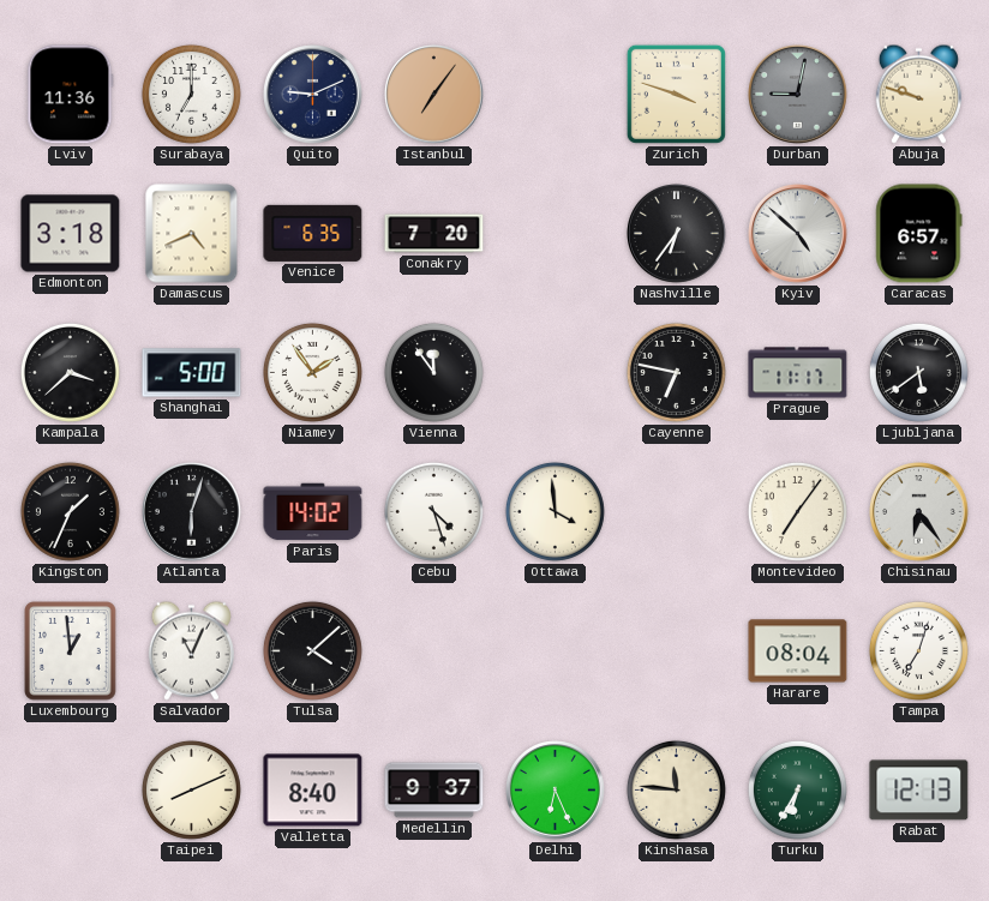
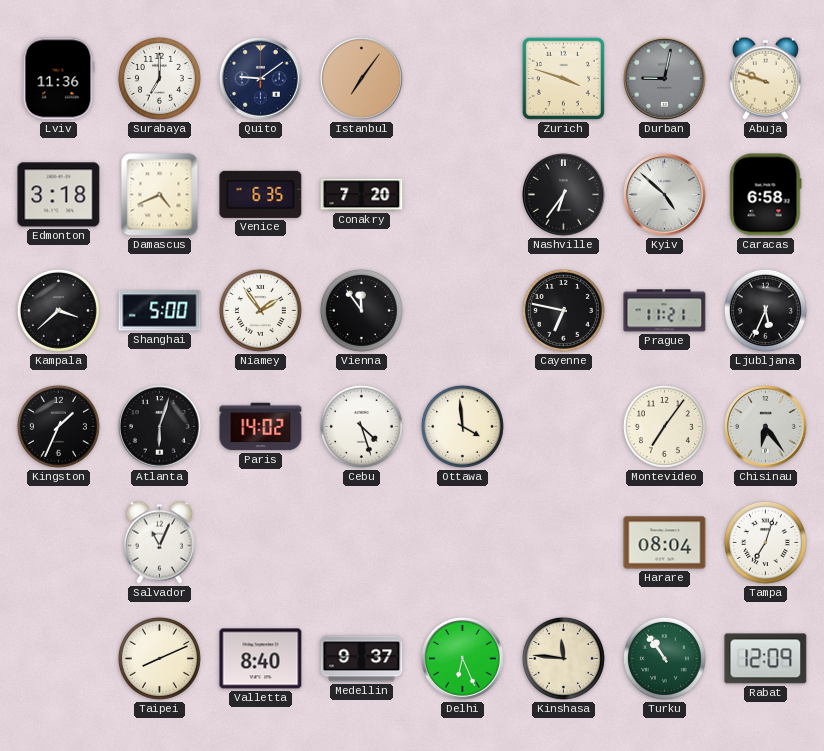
Quito: 9:11 -> 9:09
Caracas: 6:57 -> 6:58
Prague: 11:17 -> 11:21
Ljubljana: 5:39 -> 5:34
Luxembourg: 12:59 -> none
Tulsa: 4:08 -> none
Turku: 6:35 -> 10:54
Rabat: 12:13 -> 12:09
